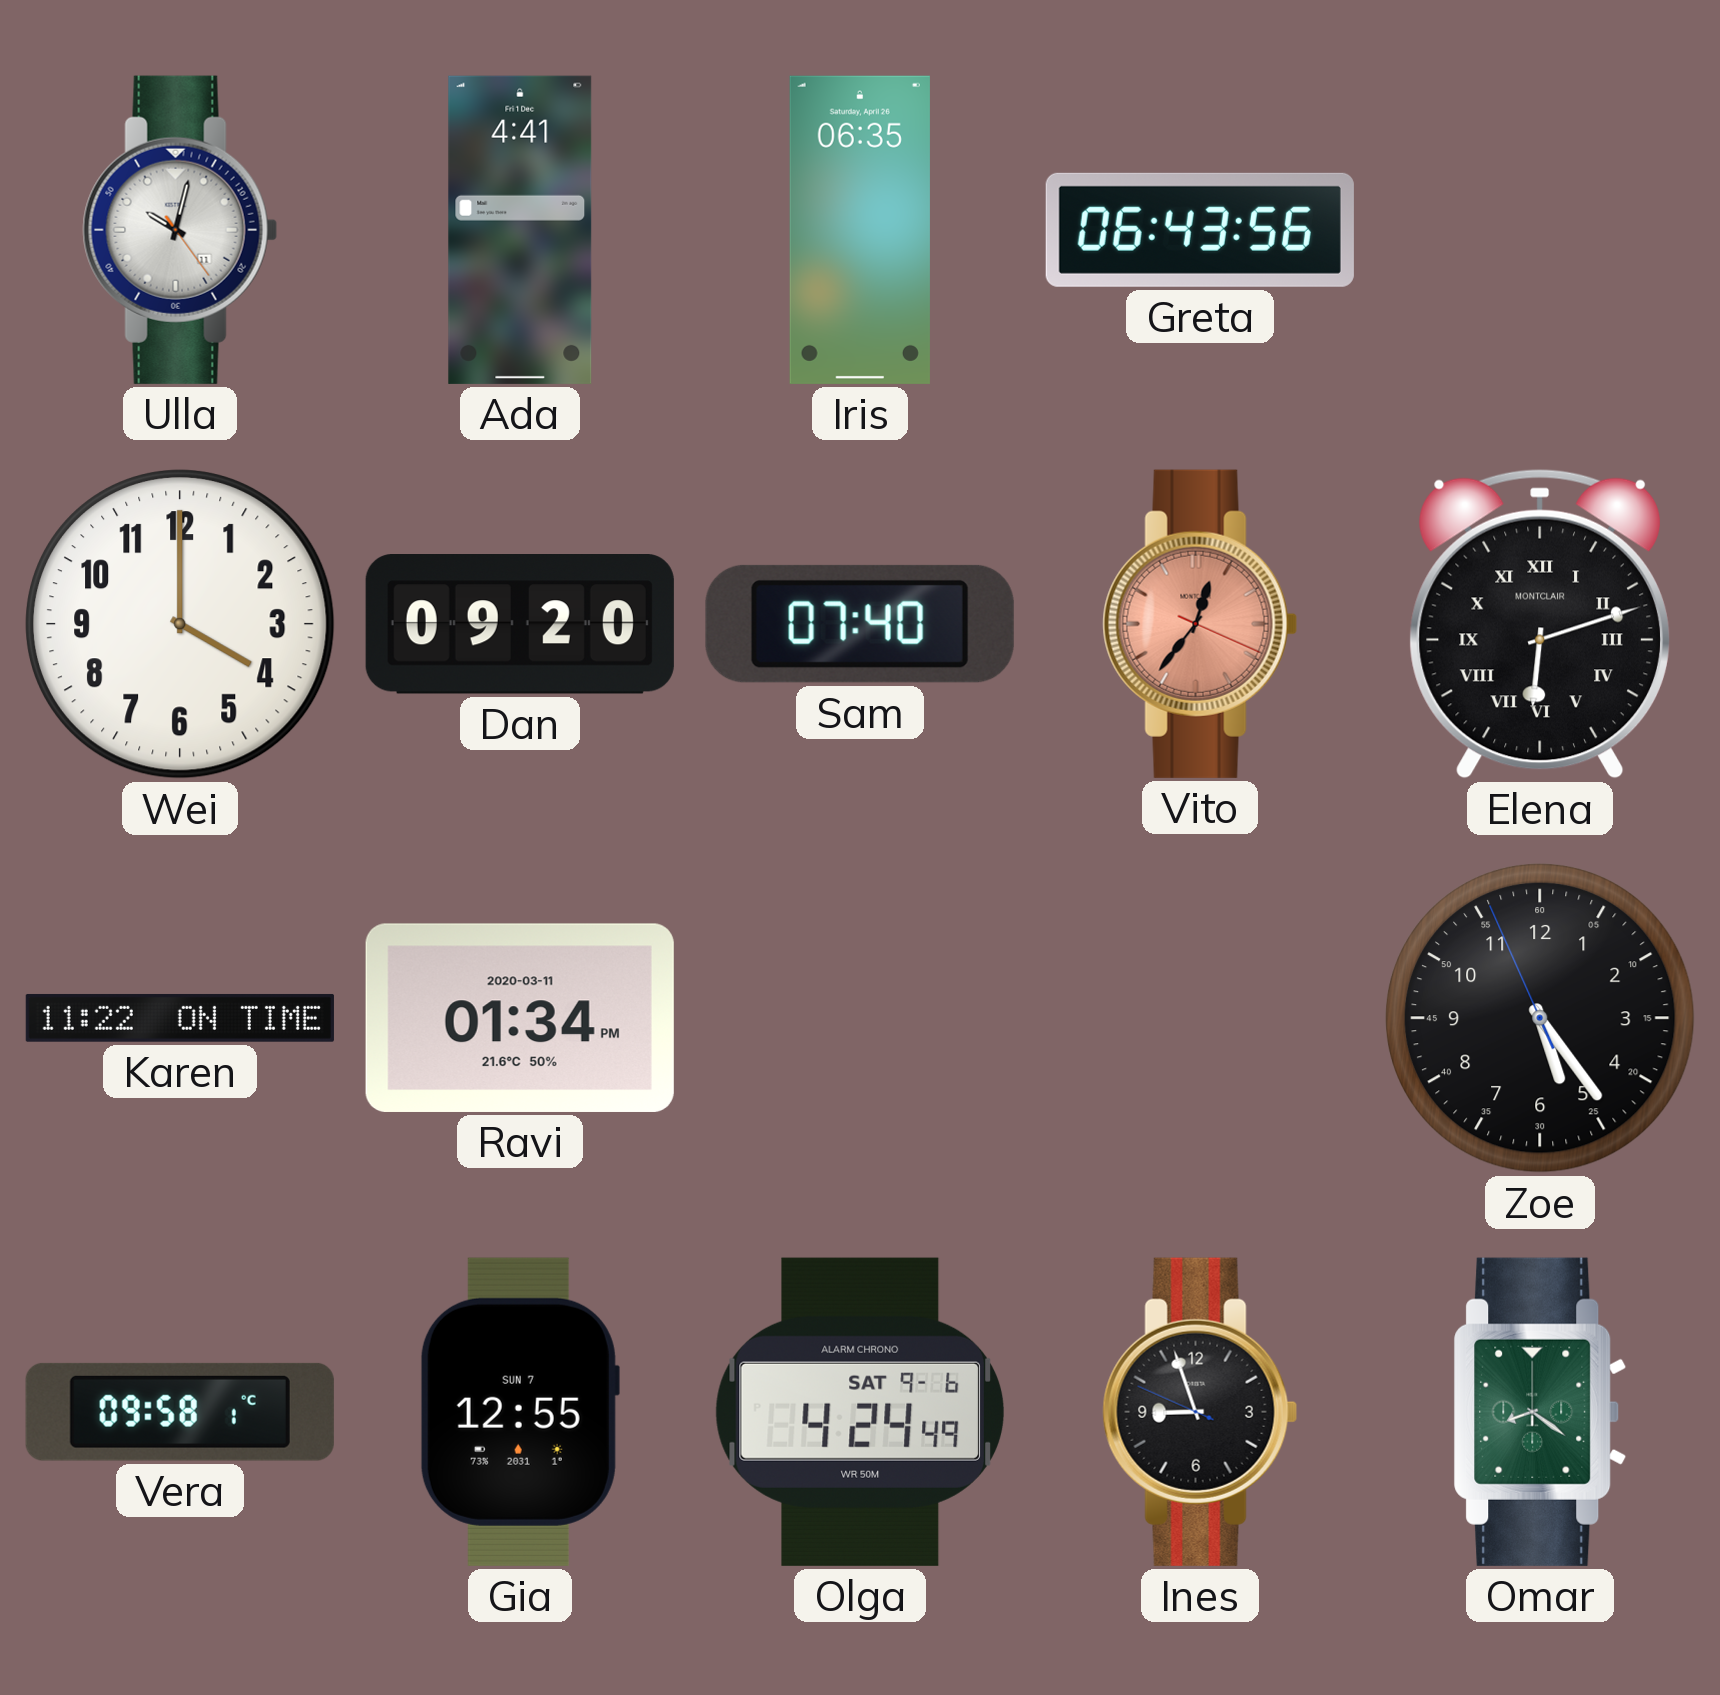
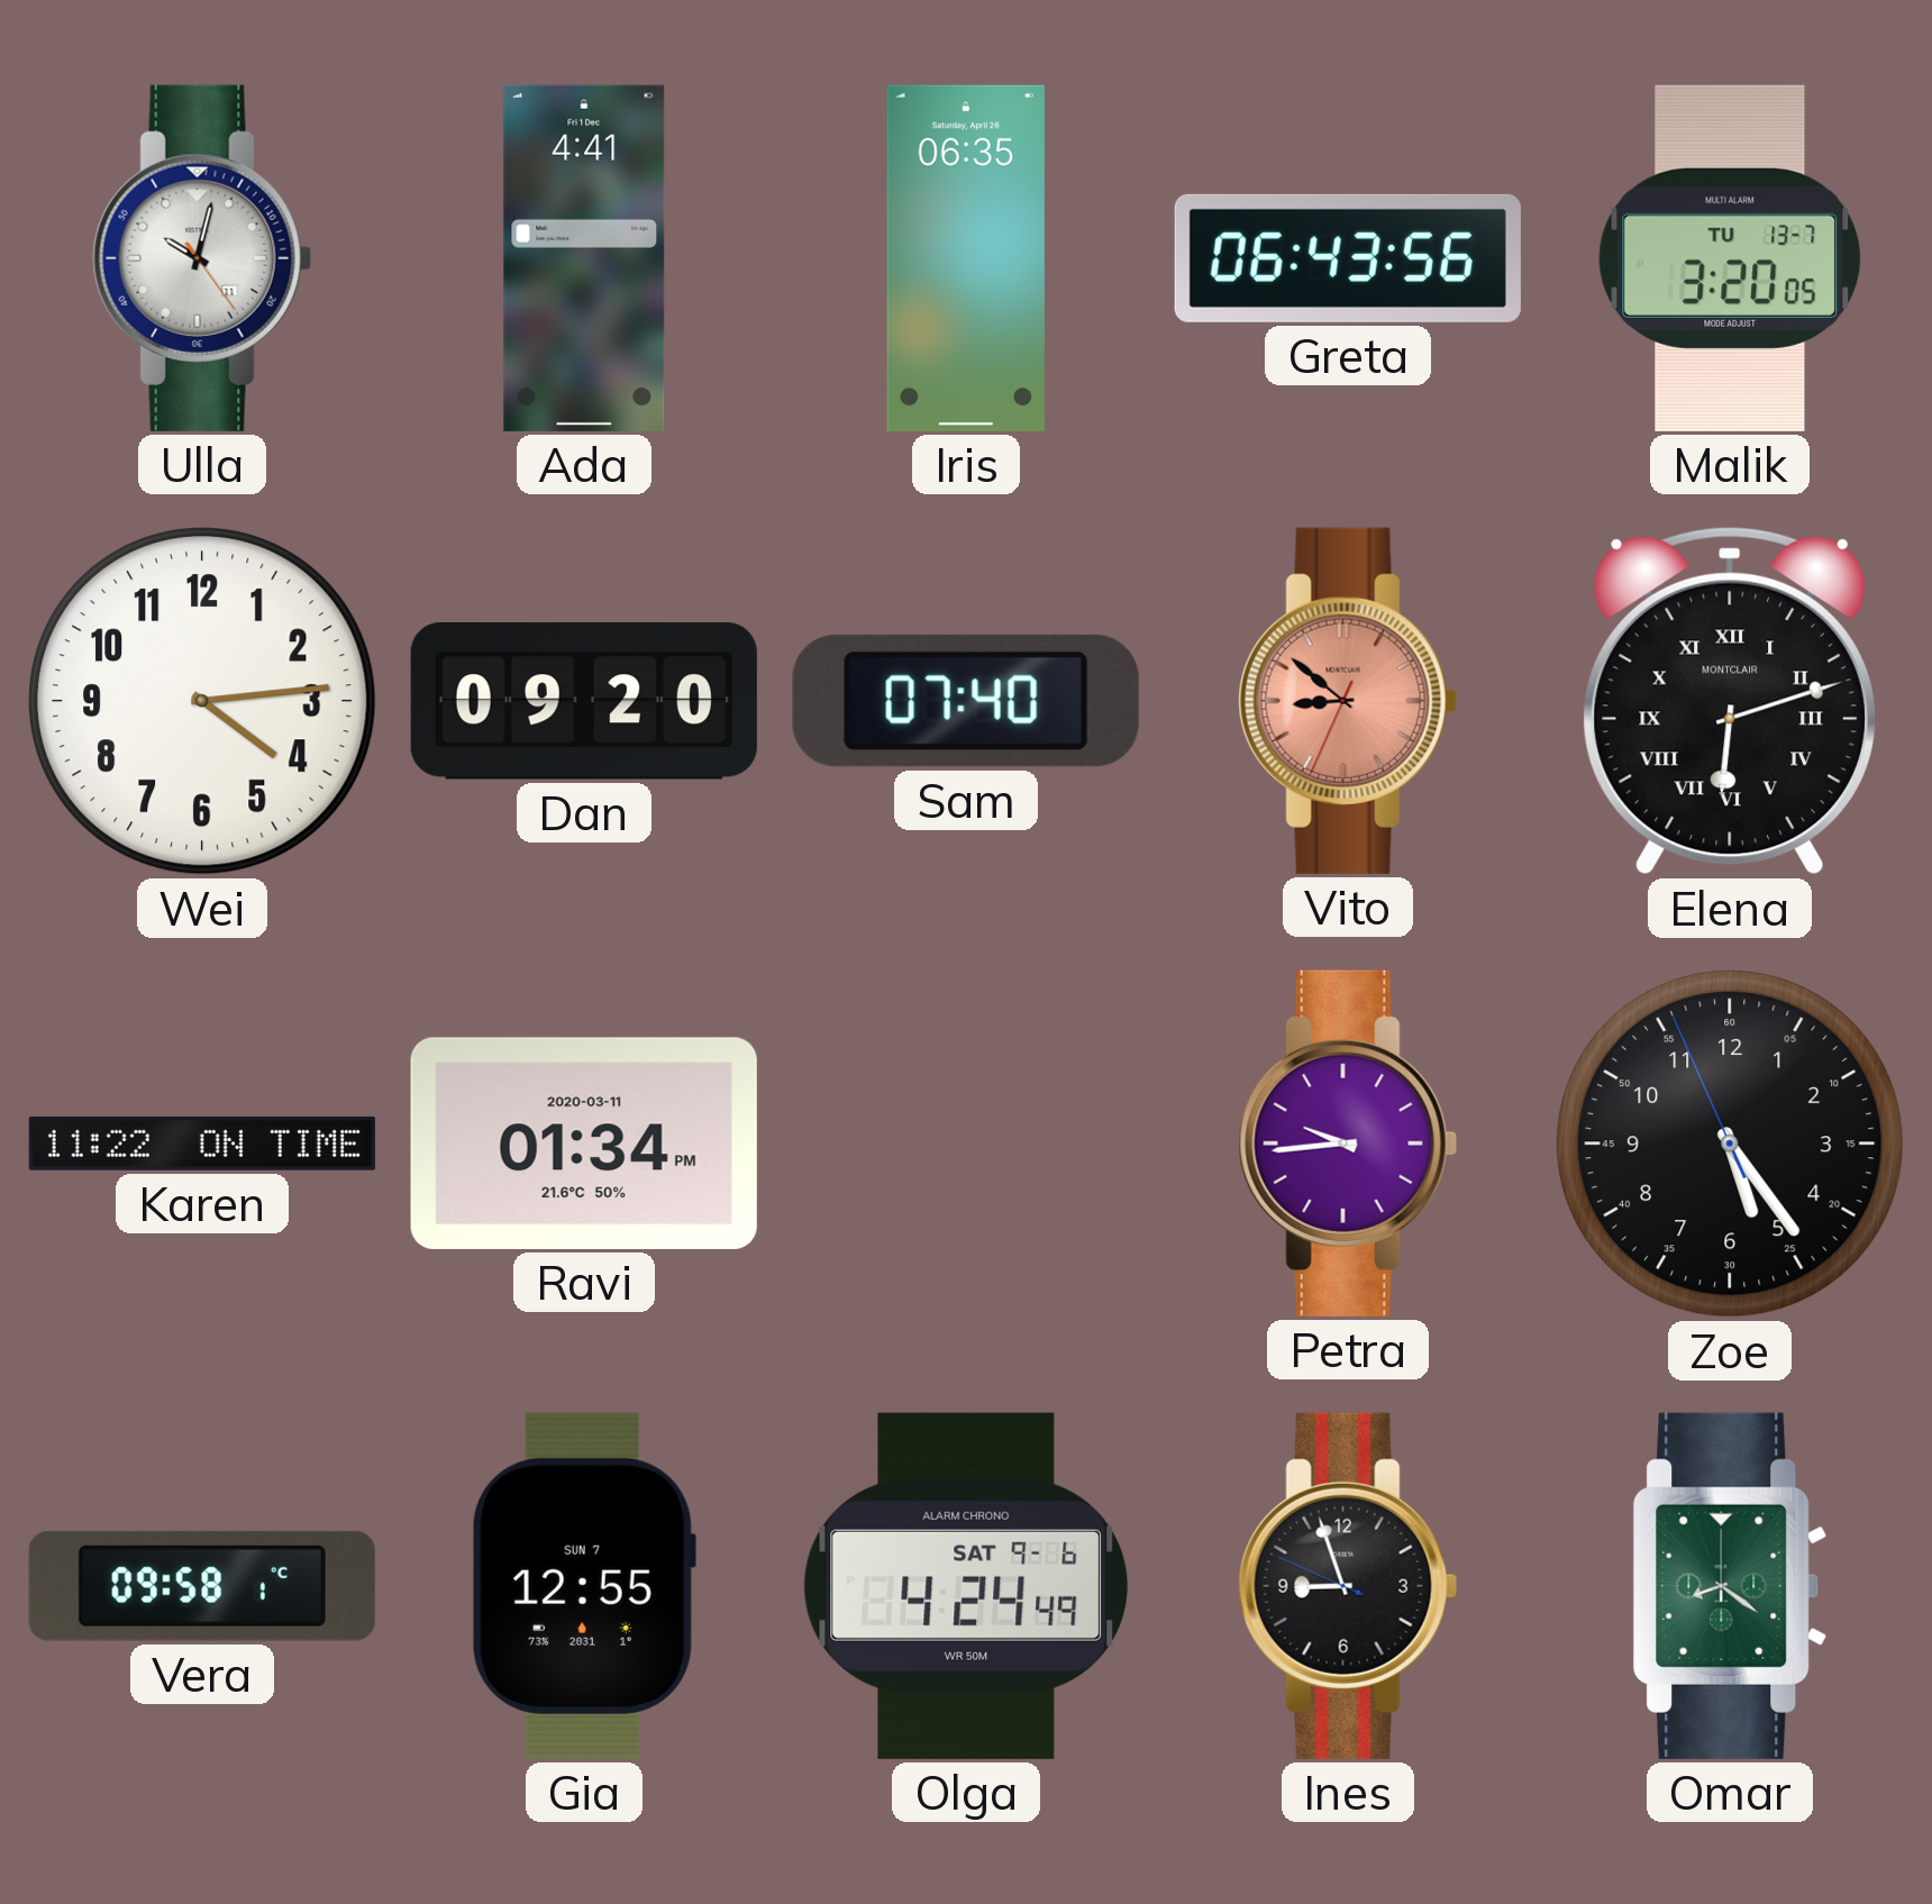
Malik: none -> 3:20
Wei: 4:00 -> 4:14
Vito: 12:36 -> 8:51
Petra: none -> 9:44
